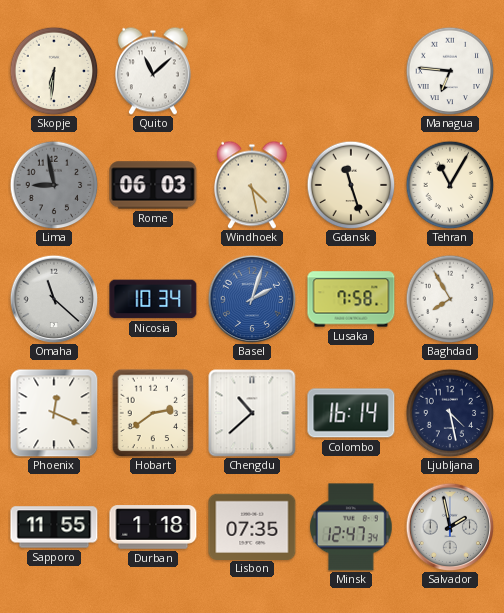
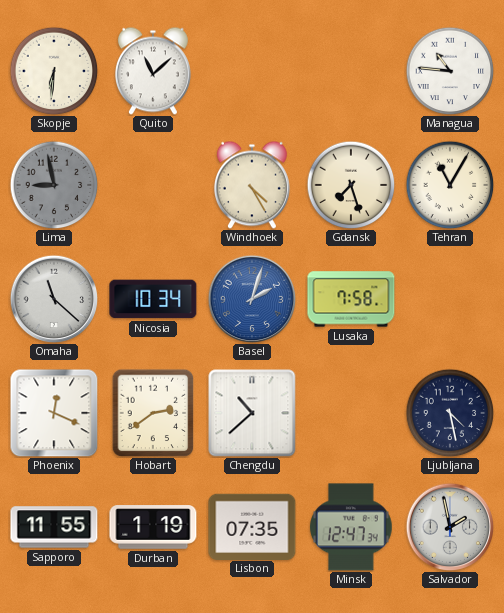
Managua: 6:46 -> 10:46
Rome: 06:03 -> none
Windhoek: 4:28 -> 4:25
Gdansk: 11:27 -> 7:27
Baghdad: 7:55 -> none
Colombo: 16:14 -> none
Durban: 1:18 -> 1:19
